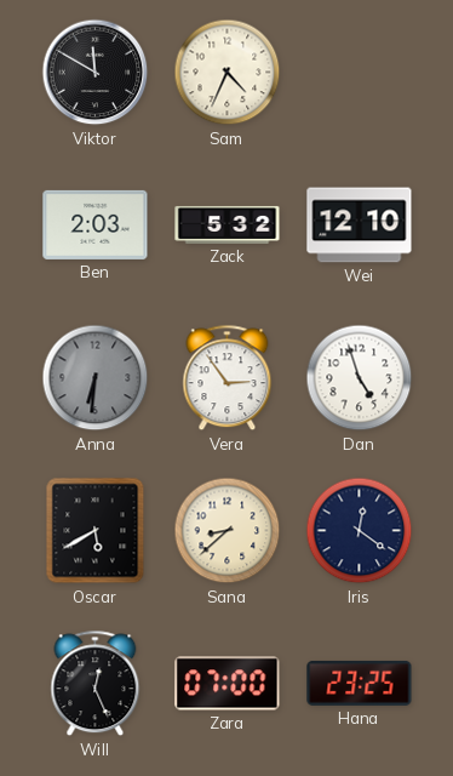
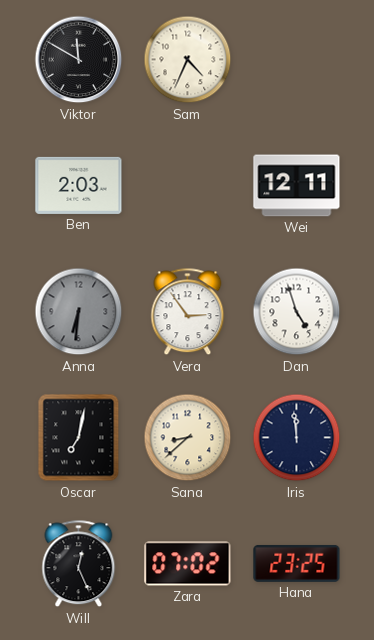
Zack: 5:32 -> none
Wei: 12:10 -> 12:11
Oscar: 5:40 -> 7:02
Iris: 12:21 -> 11:59
Zara: 07:00 -> 07:02
